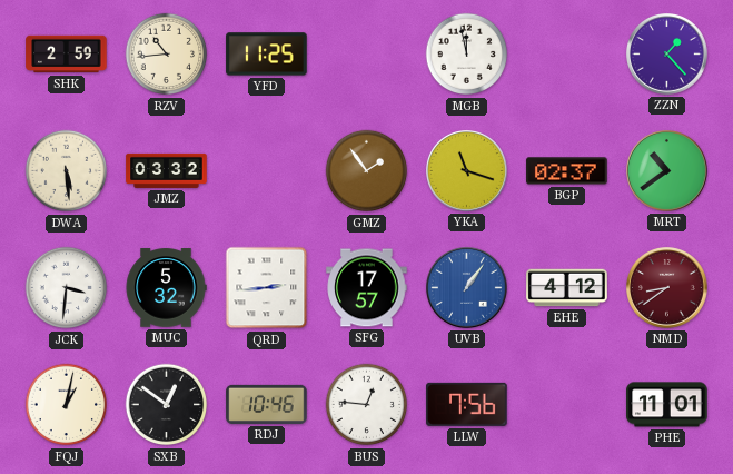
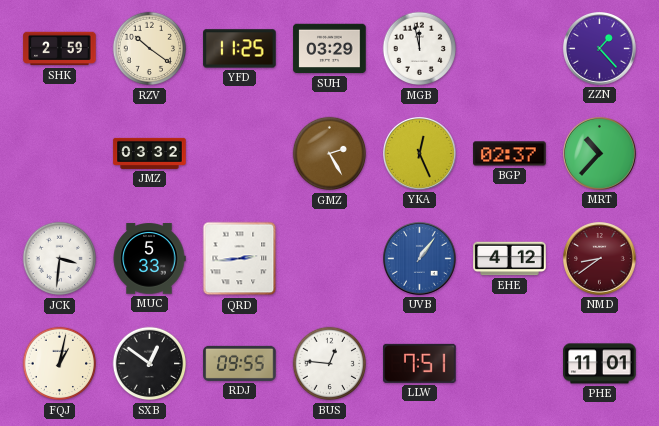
RZV: 10:44 -> 10:21
SUH: none -> 03:29
DWA: 5:29 -> none
GMZ: 1:54 -> 2:25
YKA: 11:18 -> 12:26
MRT: 10:39 -> 10:37
MUC: 5:32 -> 5:33
SFG: 17:57 -> none
RDJ: 10:46 -> 09:55
LLW: 7:56 -> 7:51
